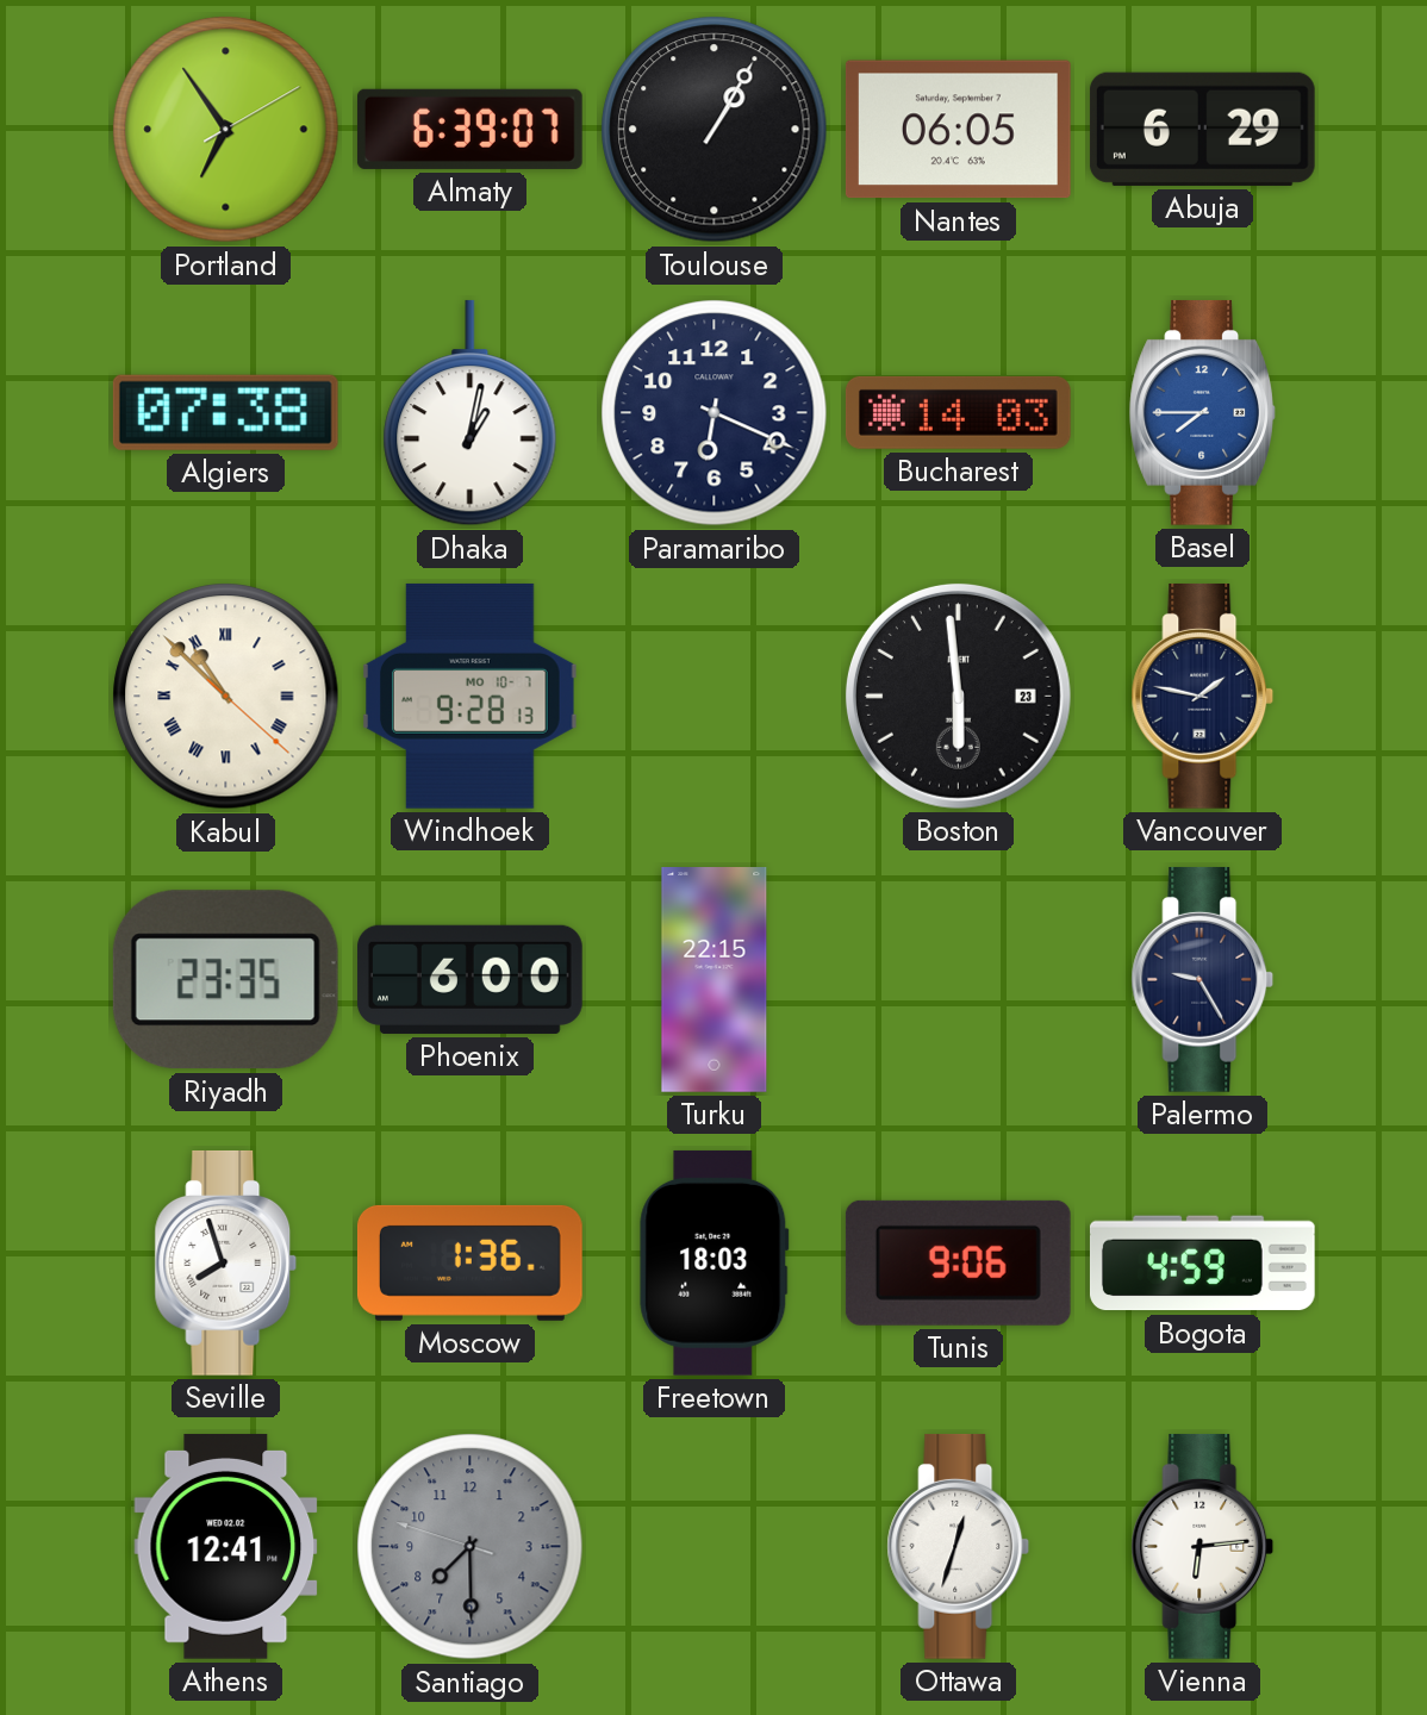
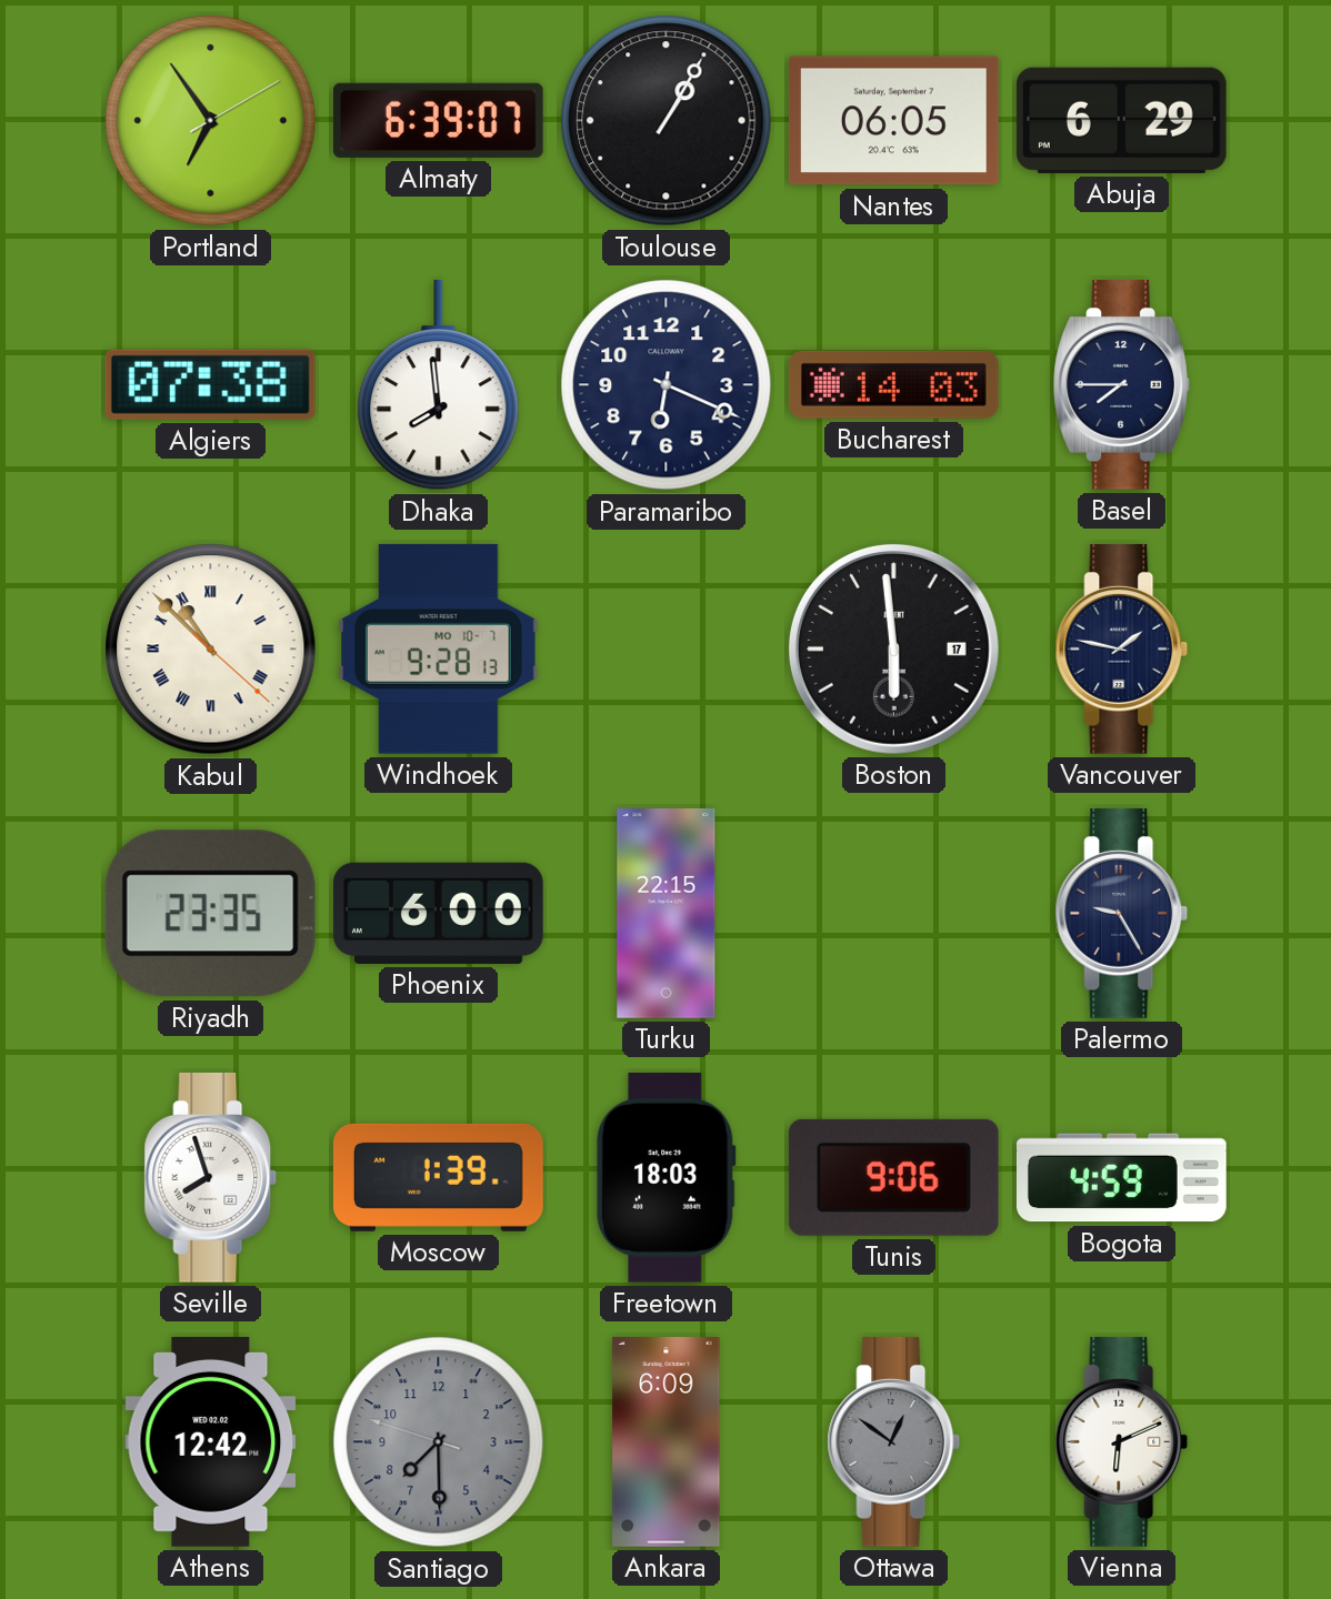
Dhaka: 1:02 -> 7:59
Basel dial: blue -> navy
Boston date: 23 -> 17
Moscow: 1:36 -> 1:39
Athens: 12:41 -> 12:42
Ankara: none -> 6:09
Ottawa: 12:33 -> 12:51
Ottawa dial: white -> grey
Vienna: 6:14 -> 6:11
